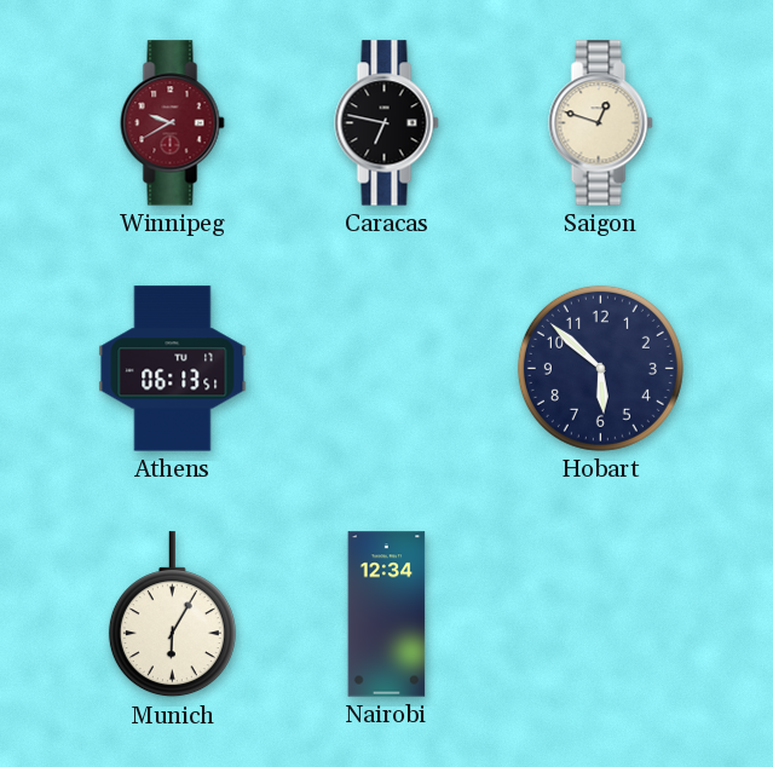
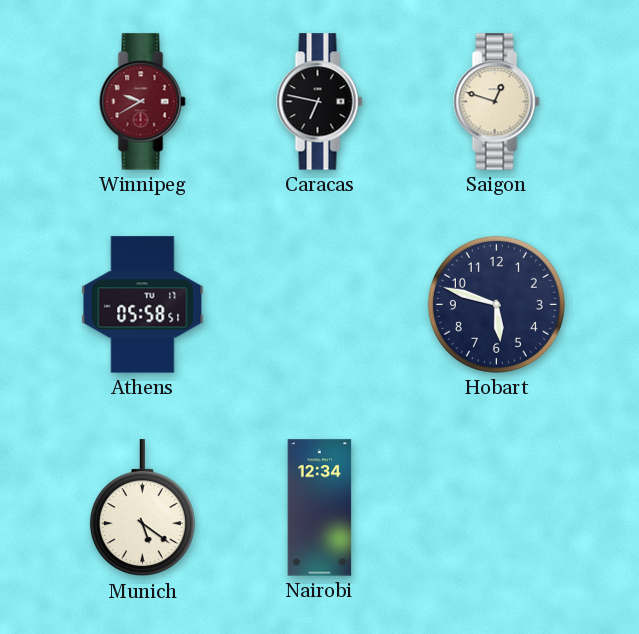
Athens: 06:13 -> 05:58
Hobart: 5:52 -> 5:48
Munich: 6:05 -> 5:21
